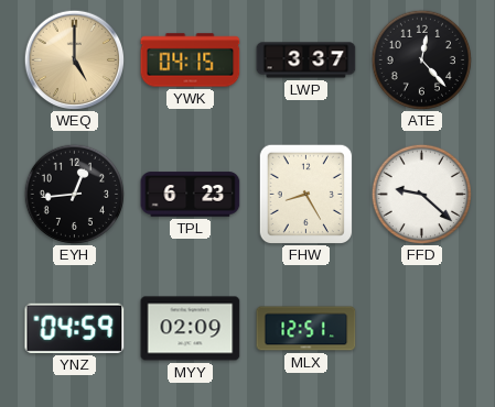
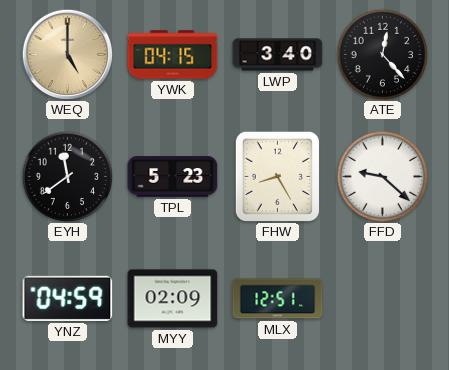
LWP: 3:37 -> 3:40
EYH: 12:44 -> 11:39
TPL: 6:23 -> 5:23
